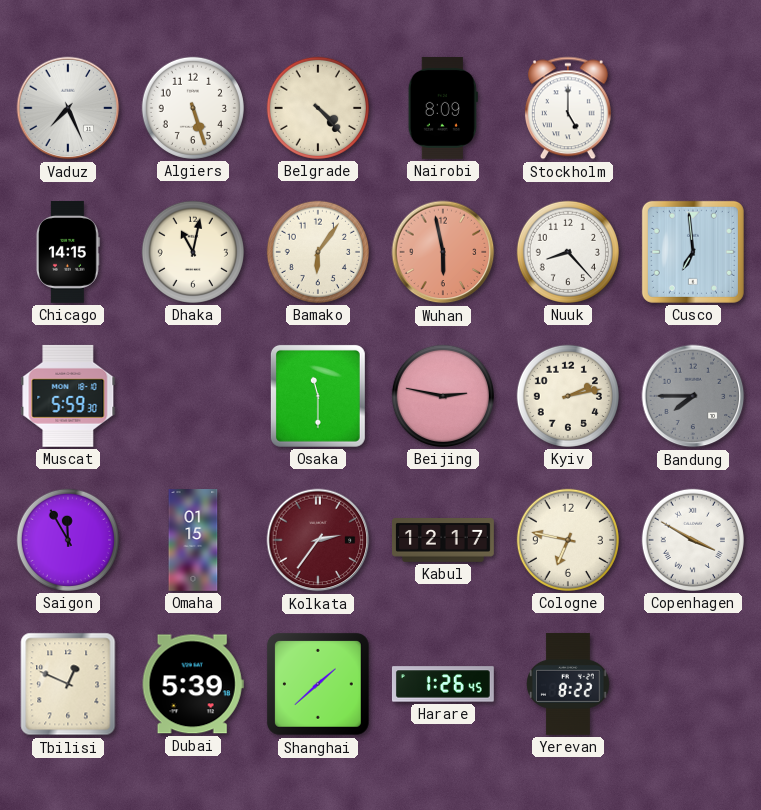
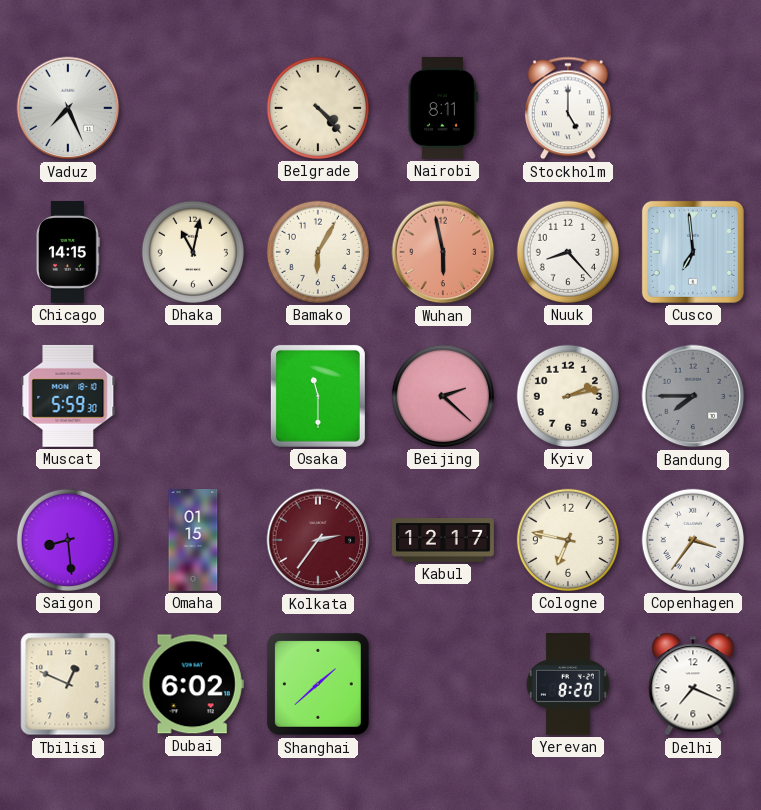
Algiers: 5:27 -> none
Nairobi: 8:09 -> 8:11
Bamako: 6:06 -> 6:05
Beijing: 2:47 -> 2:22
Saigon: 11:55 -> 8:29
Copenhagen: 3:50 -> 3:36
Dubai: 5:39 -> 6:02
Harare: 1:26 -> none
Yerevan: 8:22 -> 8:20
Delhi: none -> 7:19
